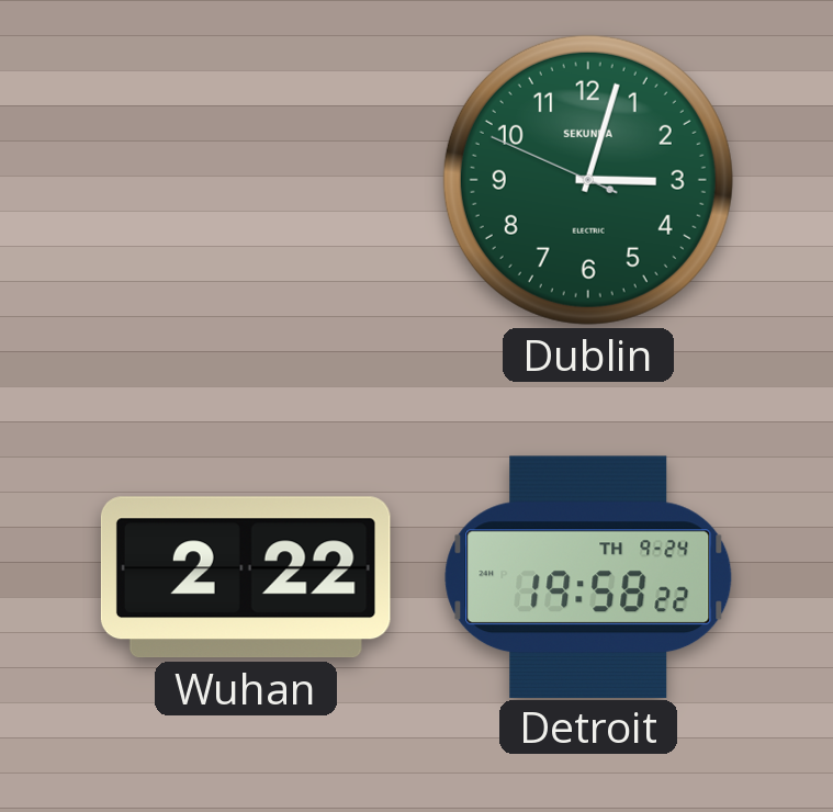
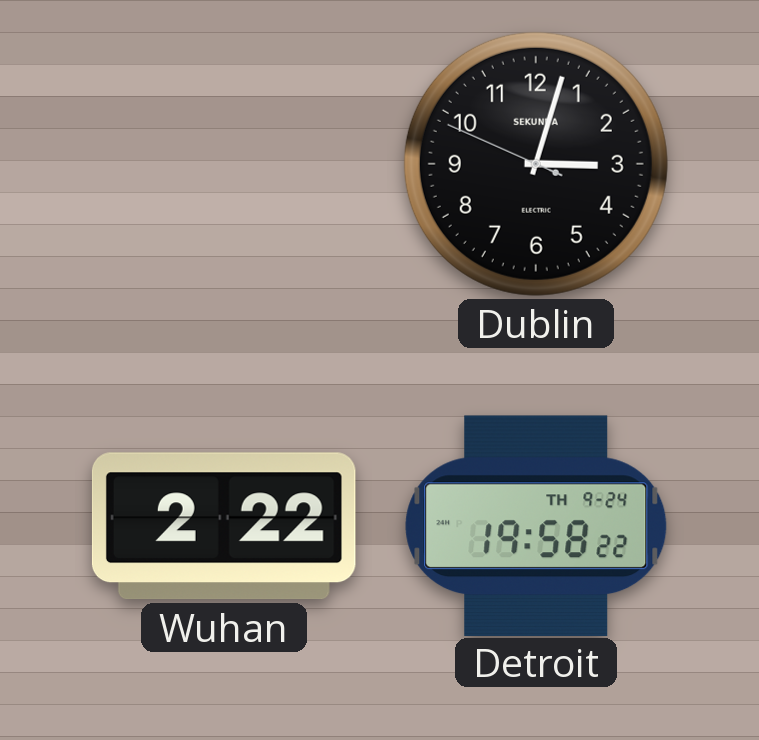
Dublin dial: green -> black
